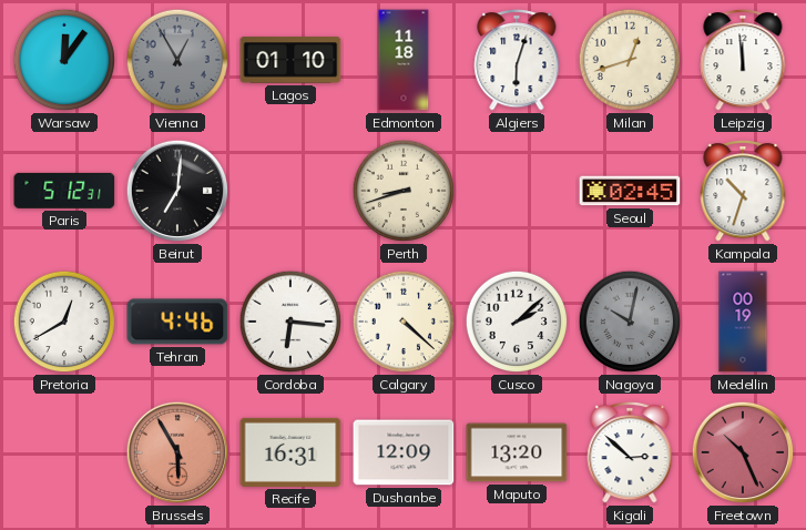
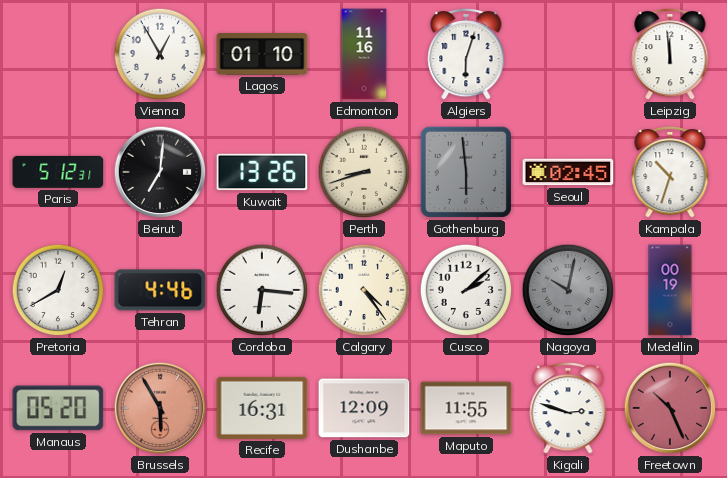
Warsaw: 12:06 -> none
Vienna dial: grey -> white
Edmonton: 11:18 -> 11:16
Milan: 12:42 -> none
Kuwait: none -> 13:26
Gothenburg: none -> 5:59
Calgary: 4:22 -> 4:24
Manaus: none -> 05:20
Maputo: 13:20 -> 11:55
Kigali: 2:52 -> 2:48
